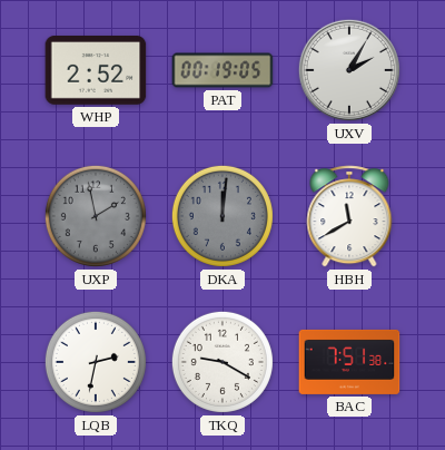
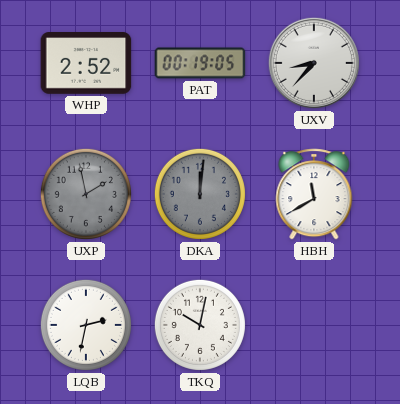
UXV: 2:05 -> 8:37
TKQ: 9:20 -> 10:02
BAC: 7:51 -> none
